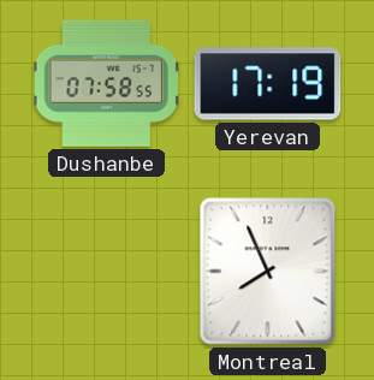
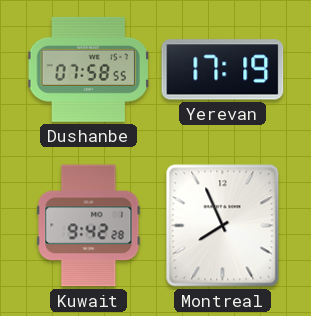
Kuwait: none -> 9:42
